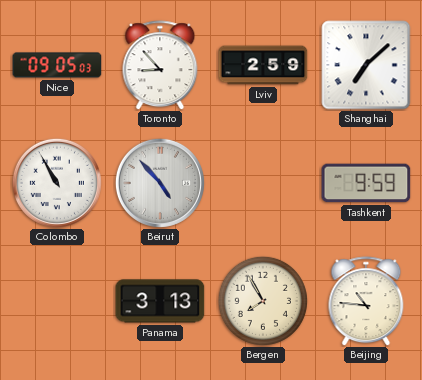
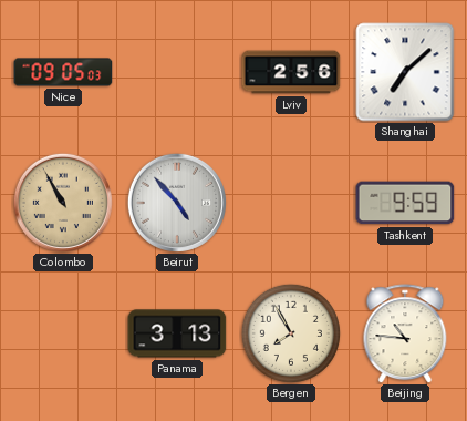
Toronto: 8:53 -> none
Lviv: 2:59 -> 2:56
Colombo dial: white -> champagne
